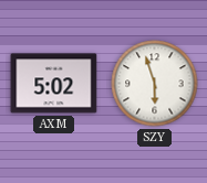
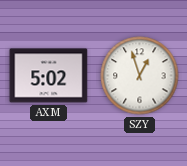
SZY: 5:57 -> 12:57
